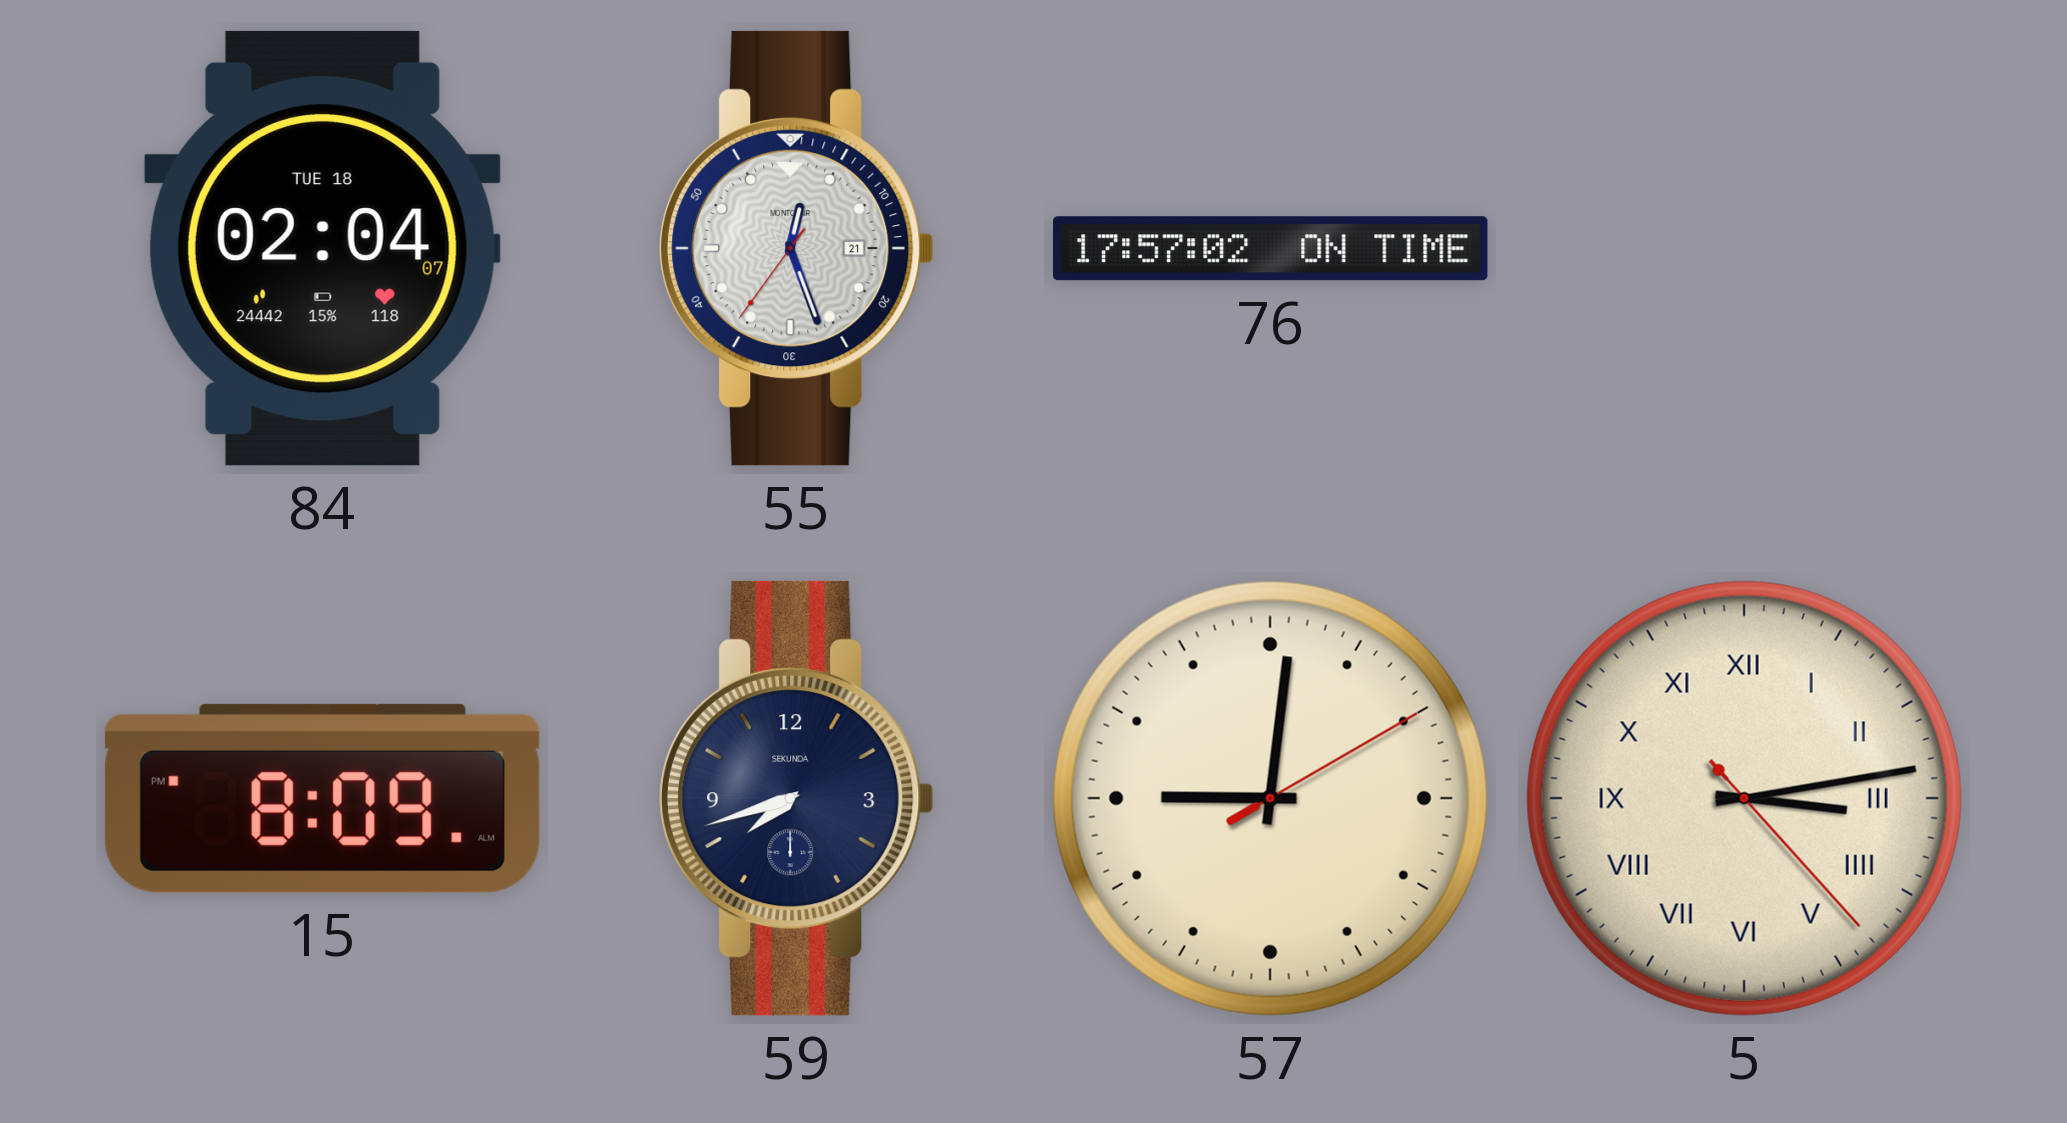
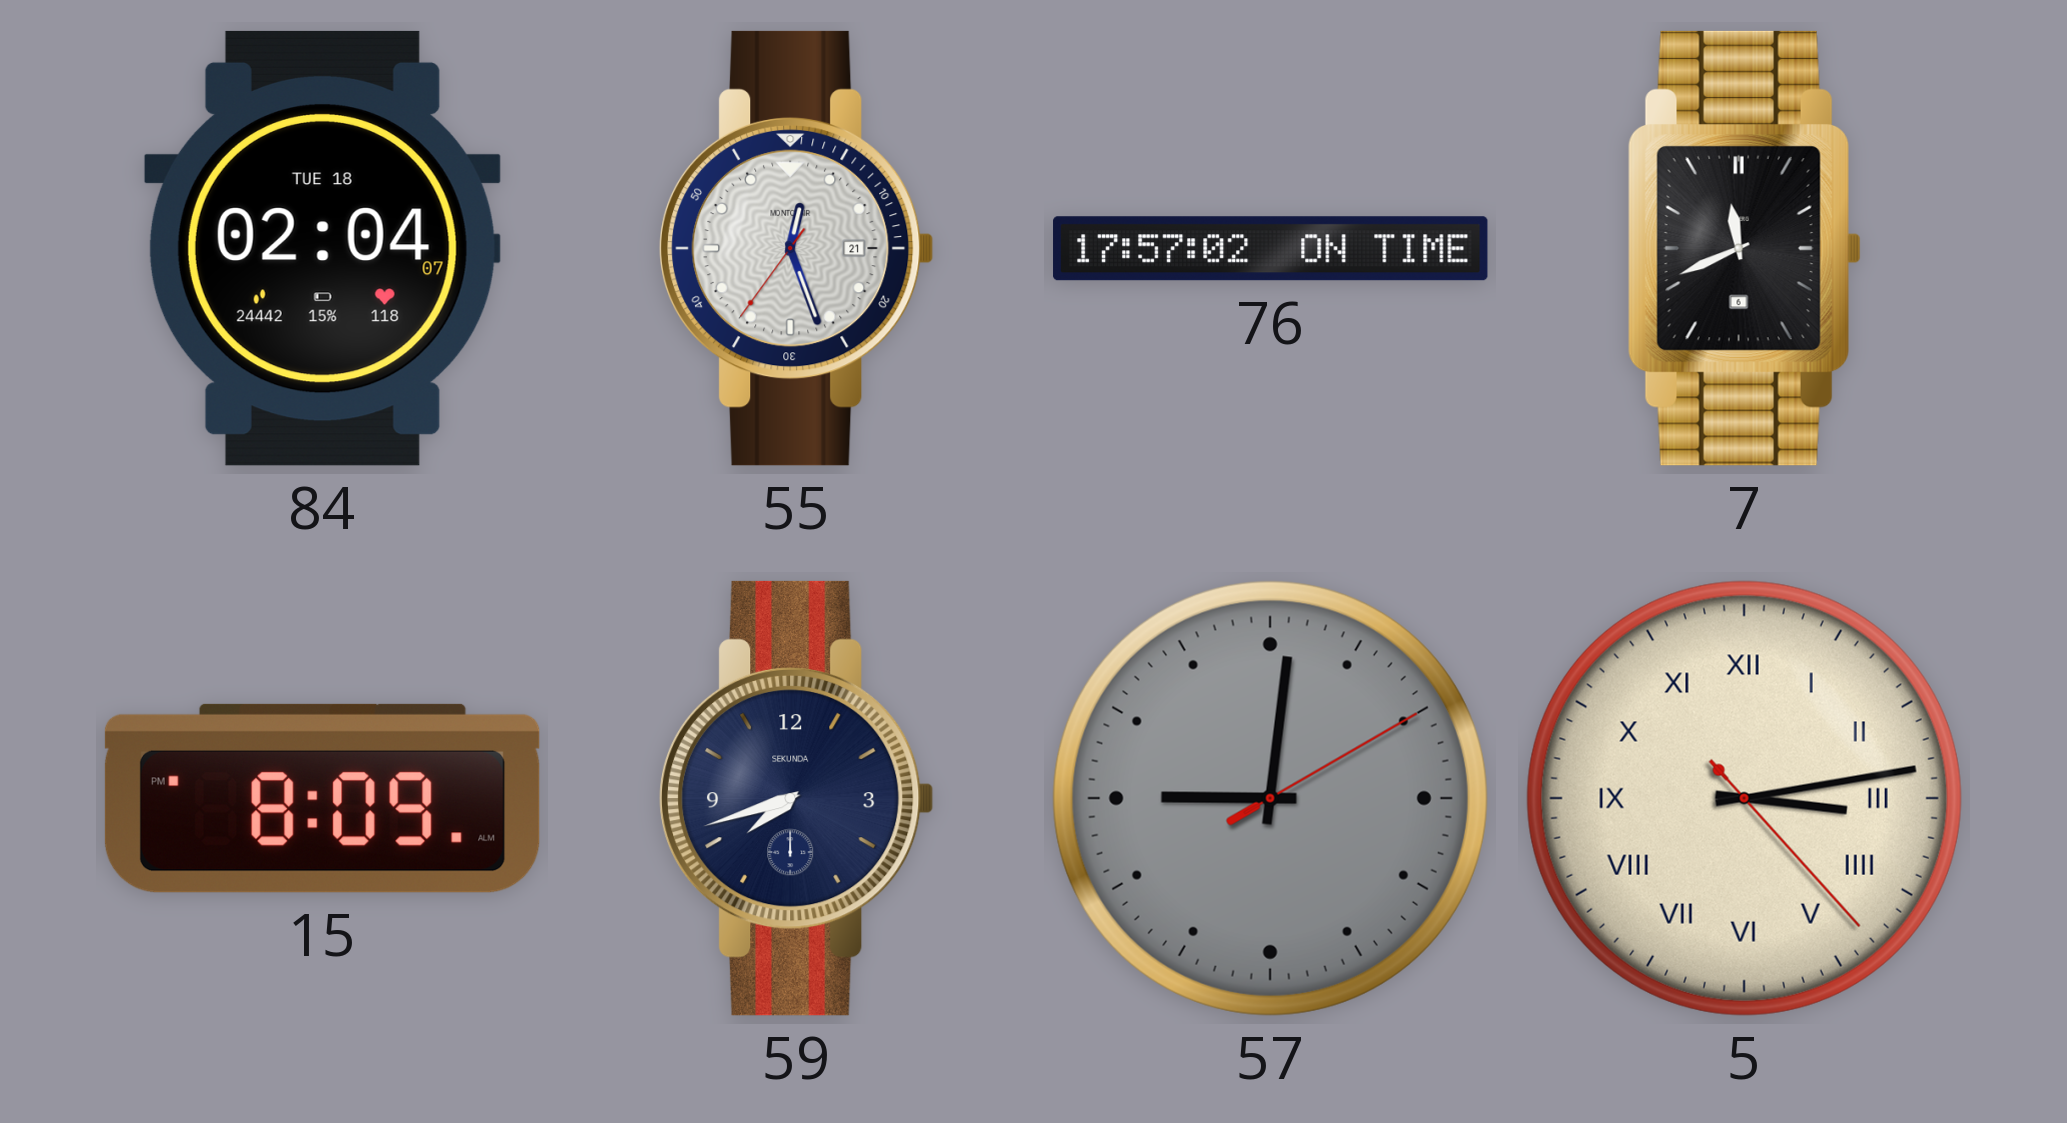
7: none -> 11:41
57 dial: cream -> grey
